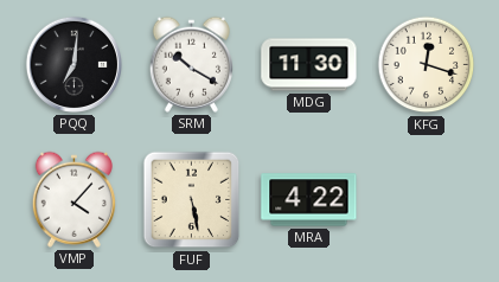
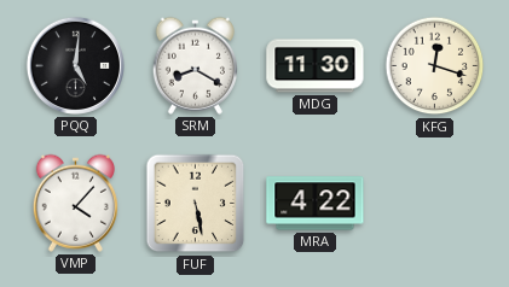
PQQ: 7:01 -> 5:01
SRM: 10:20 -> 8:20
